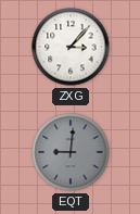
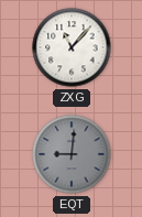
ZXG: 3:07 -> 11:07
